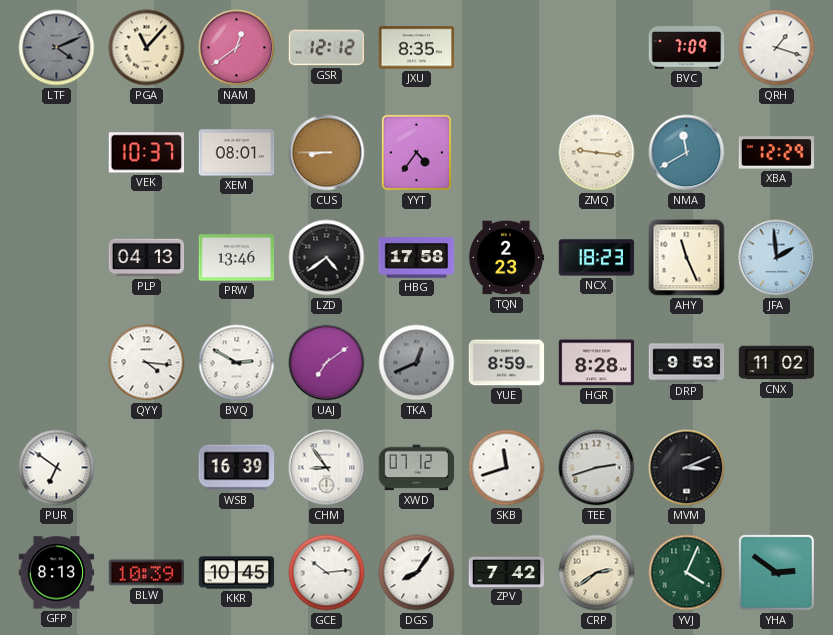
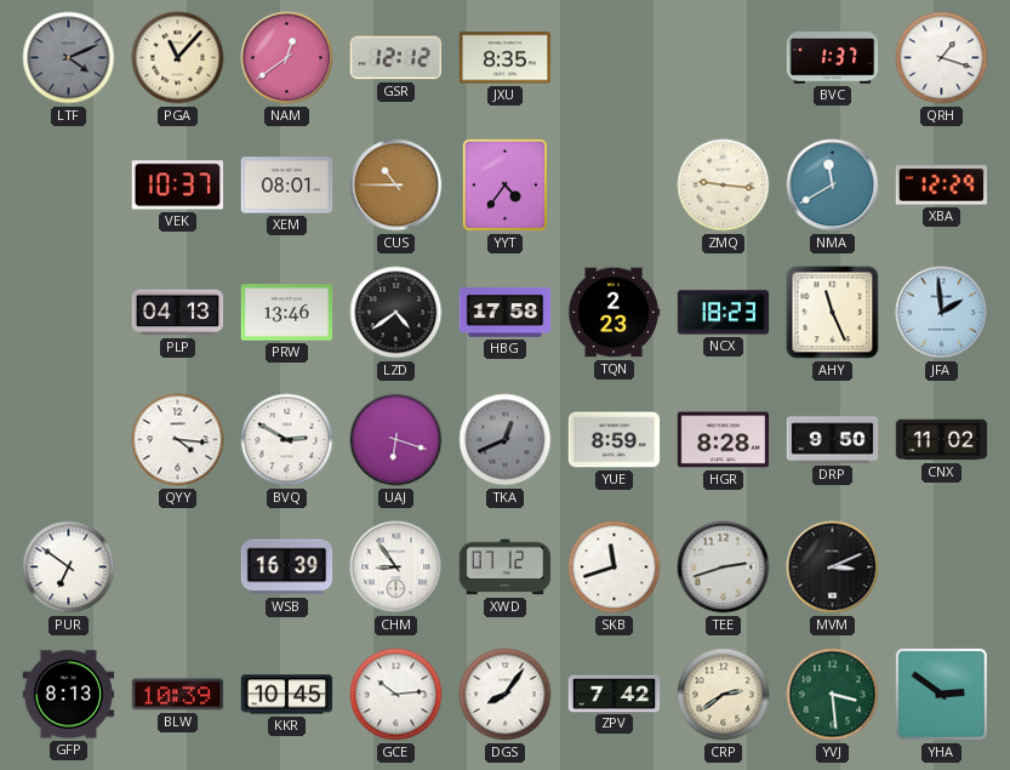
BVC: 7:09 -> 1:37
CUS: 8:45 -> 10:45
UAJ: 7:09 -> 6:18
DRP: 9:53 -> 9:50
YVJ: 4:04 -> 3:29
